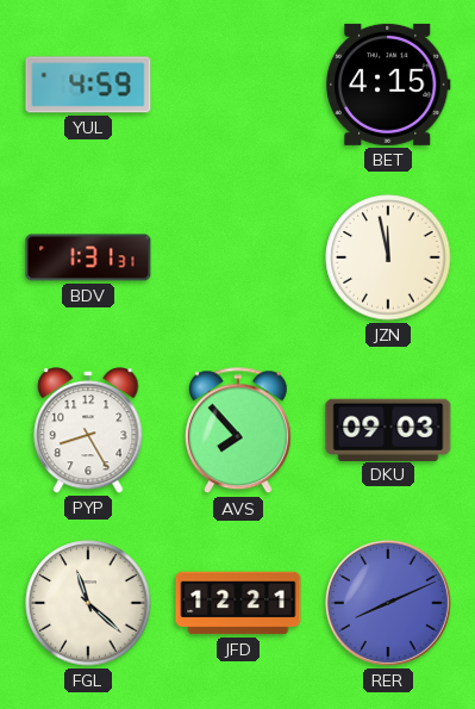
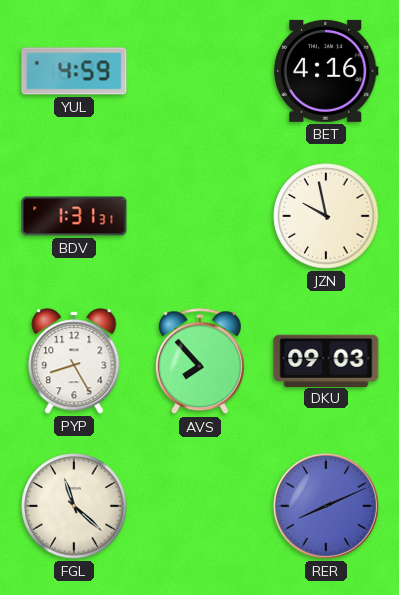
BET: 4:15 -> 4:16
JZN: 11:58 -> 9:58
JFD: 12:21 -> none
